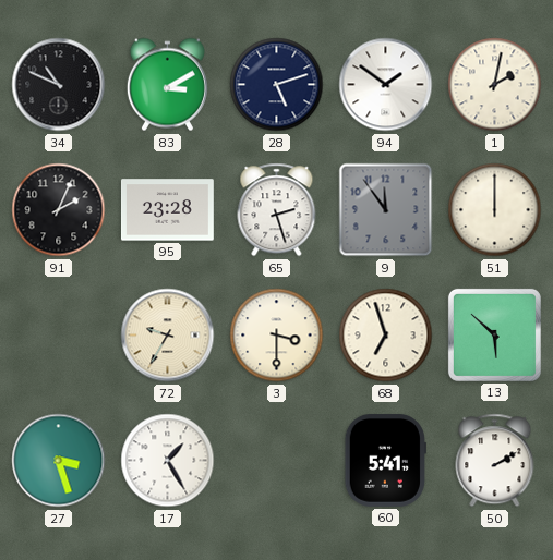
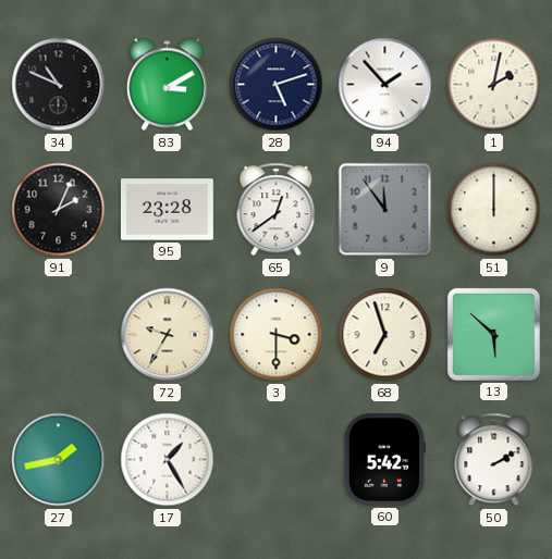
94: 1:51 -> 1:53
65: 2:27 -> 12:39
27: 3:27 -> 1:43
60: 5:41 -> 5:42
